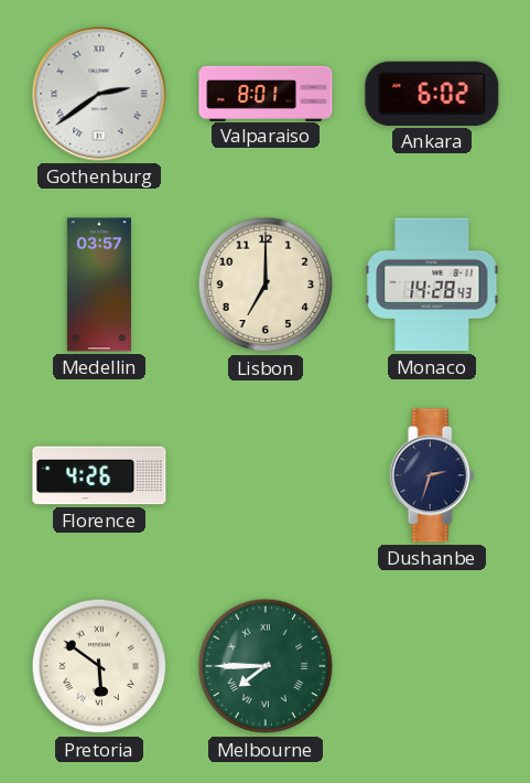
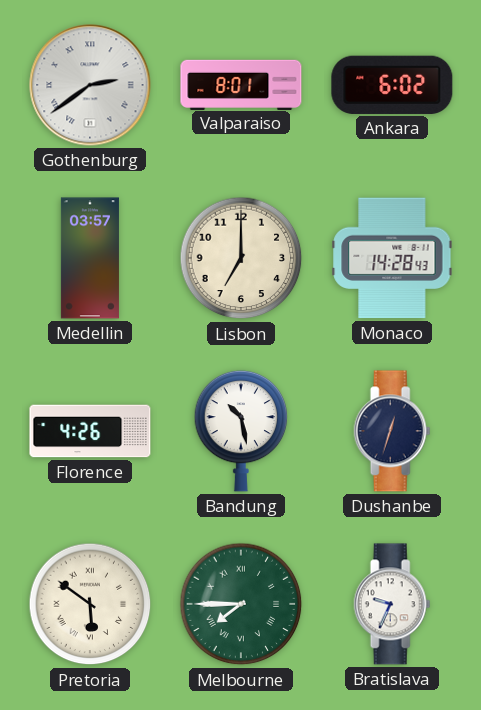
Bandung: none -> 10:28
Dushanbe: 2:33 -> 12:33
Bratislava: none -> 9:34
